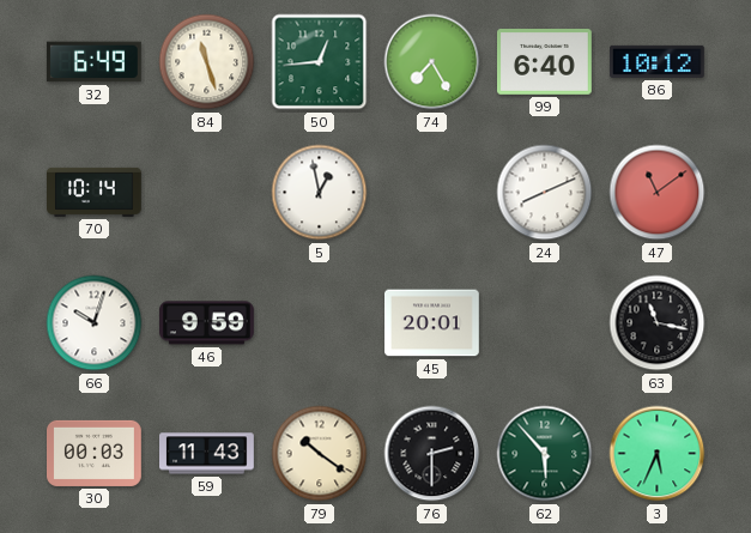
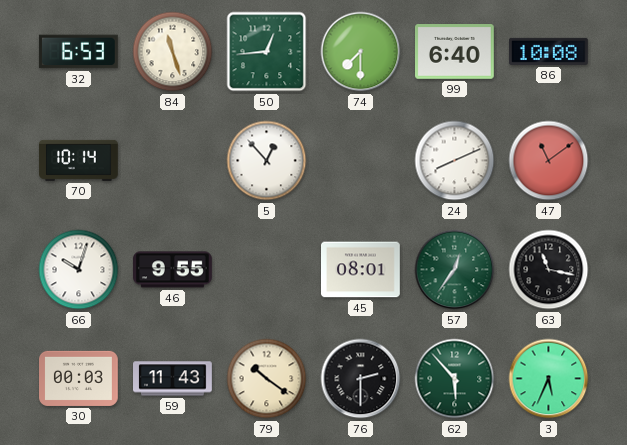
32: 6:49 -> 6:53
74: 7:25 -> 7:30
86: 10:12 -> 10:08
5: 12:58 -> 12:53
46: 9:59 -> 9:55
45: 20:01 -> 08:01
57: none -> 12:36
